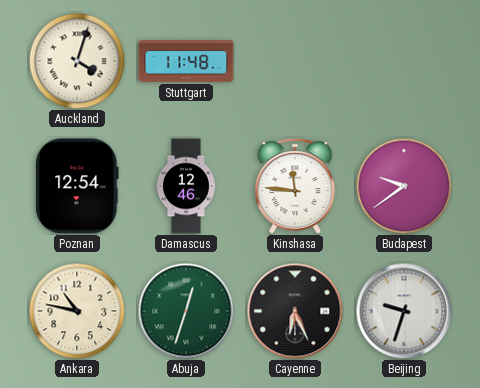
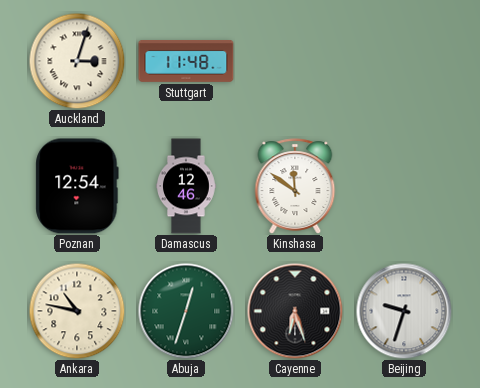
Auckland: 4:03 -> 3:03
Kinshasa: 11:46 -> 11:51
Budapest: 9:39 -> none
Cayenne: 6:26 -> 6:27
